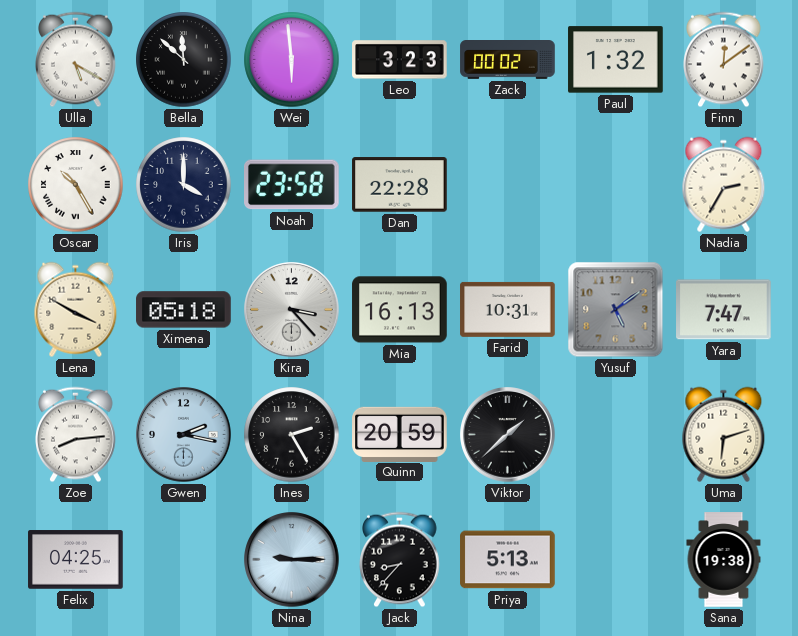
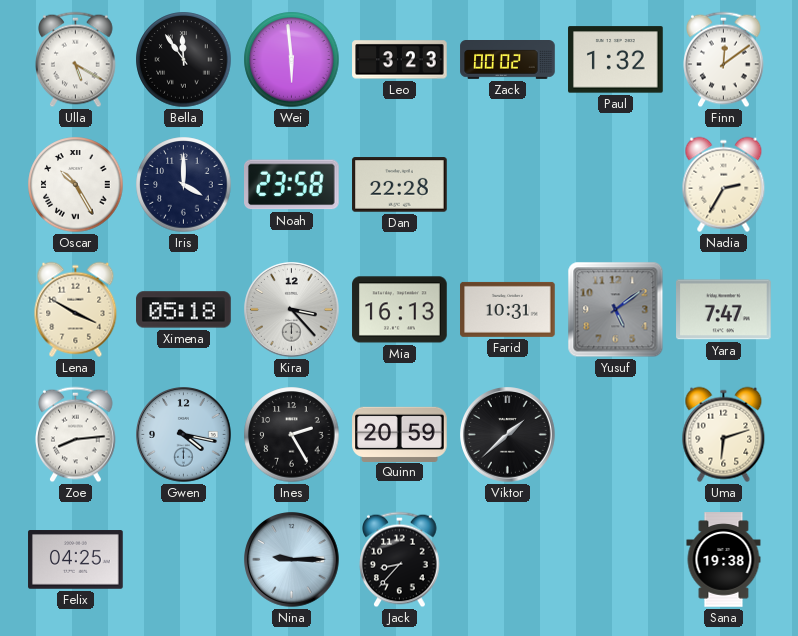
Bella: 11:52 -> 11:54
Gwen: 2:17 -> 4:17
Priya: 5:13 -> none
